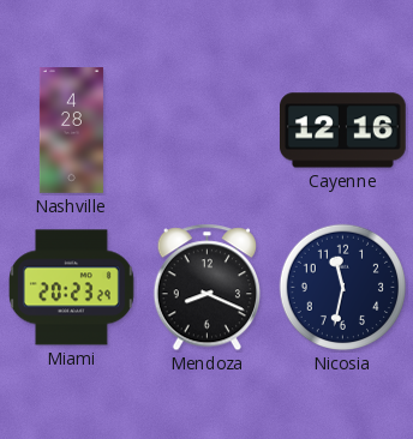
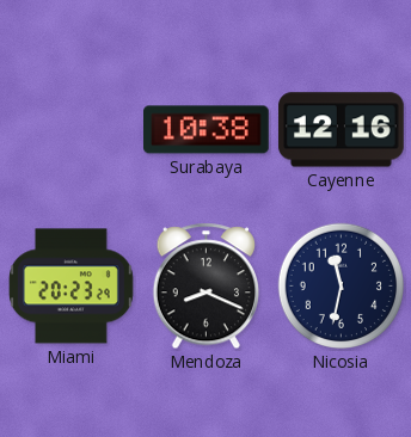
Nashville: 4:28 -> none
Surabaya: none -> 10:38
